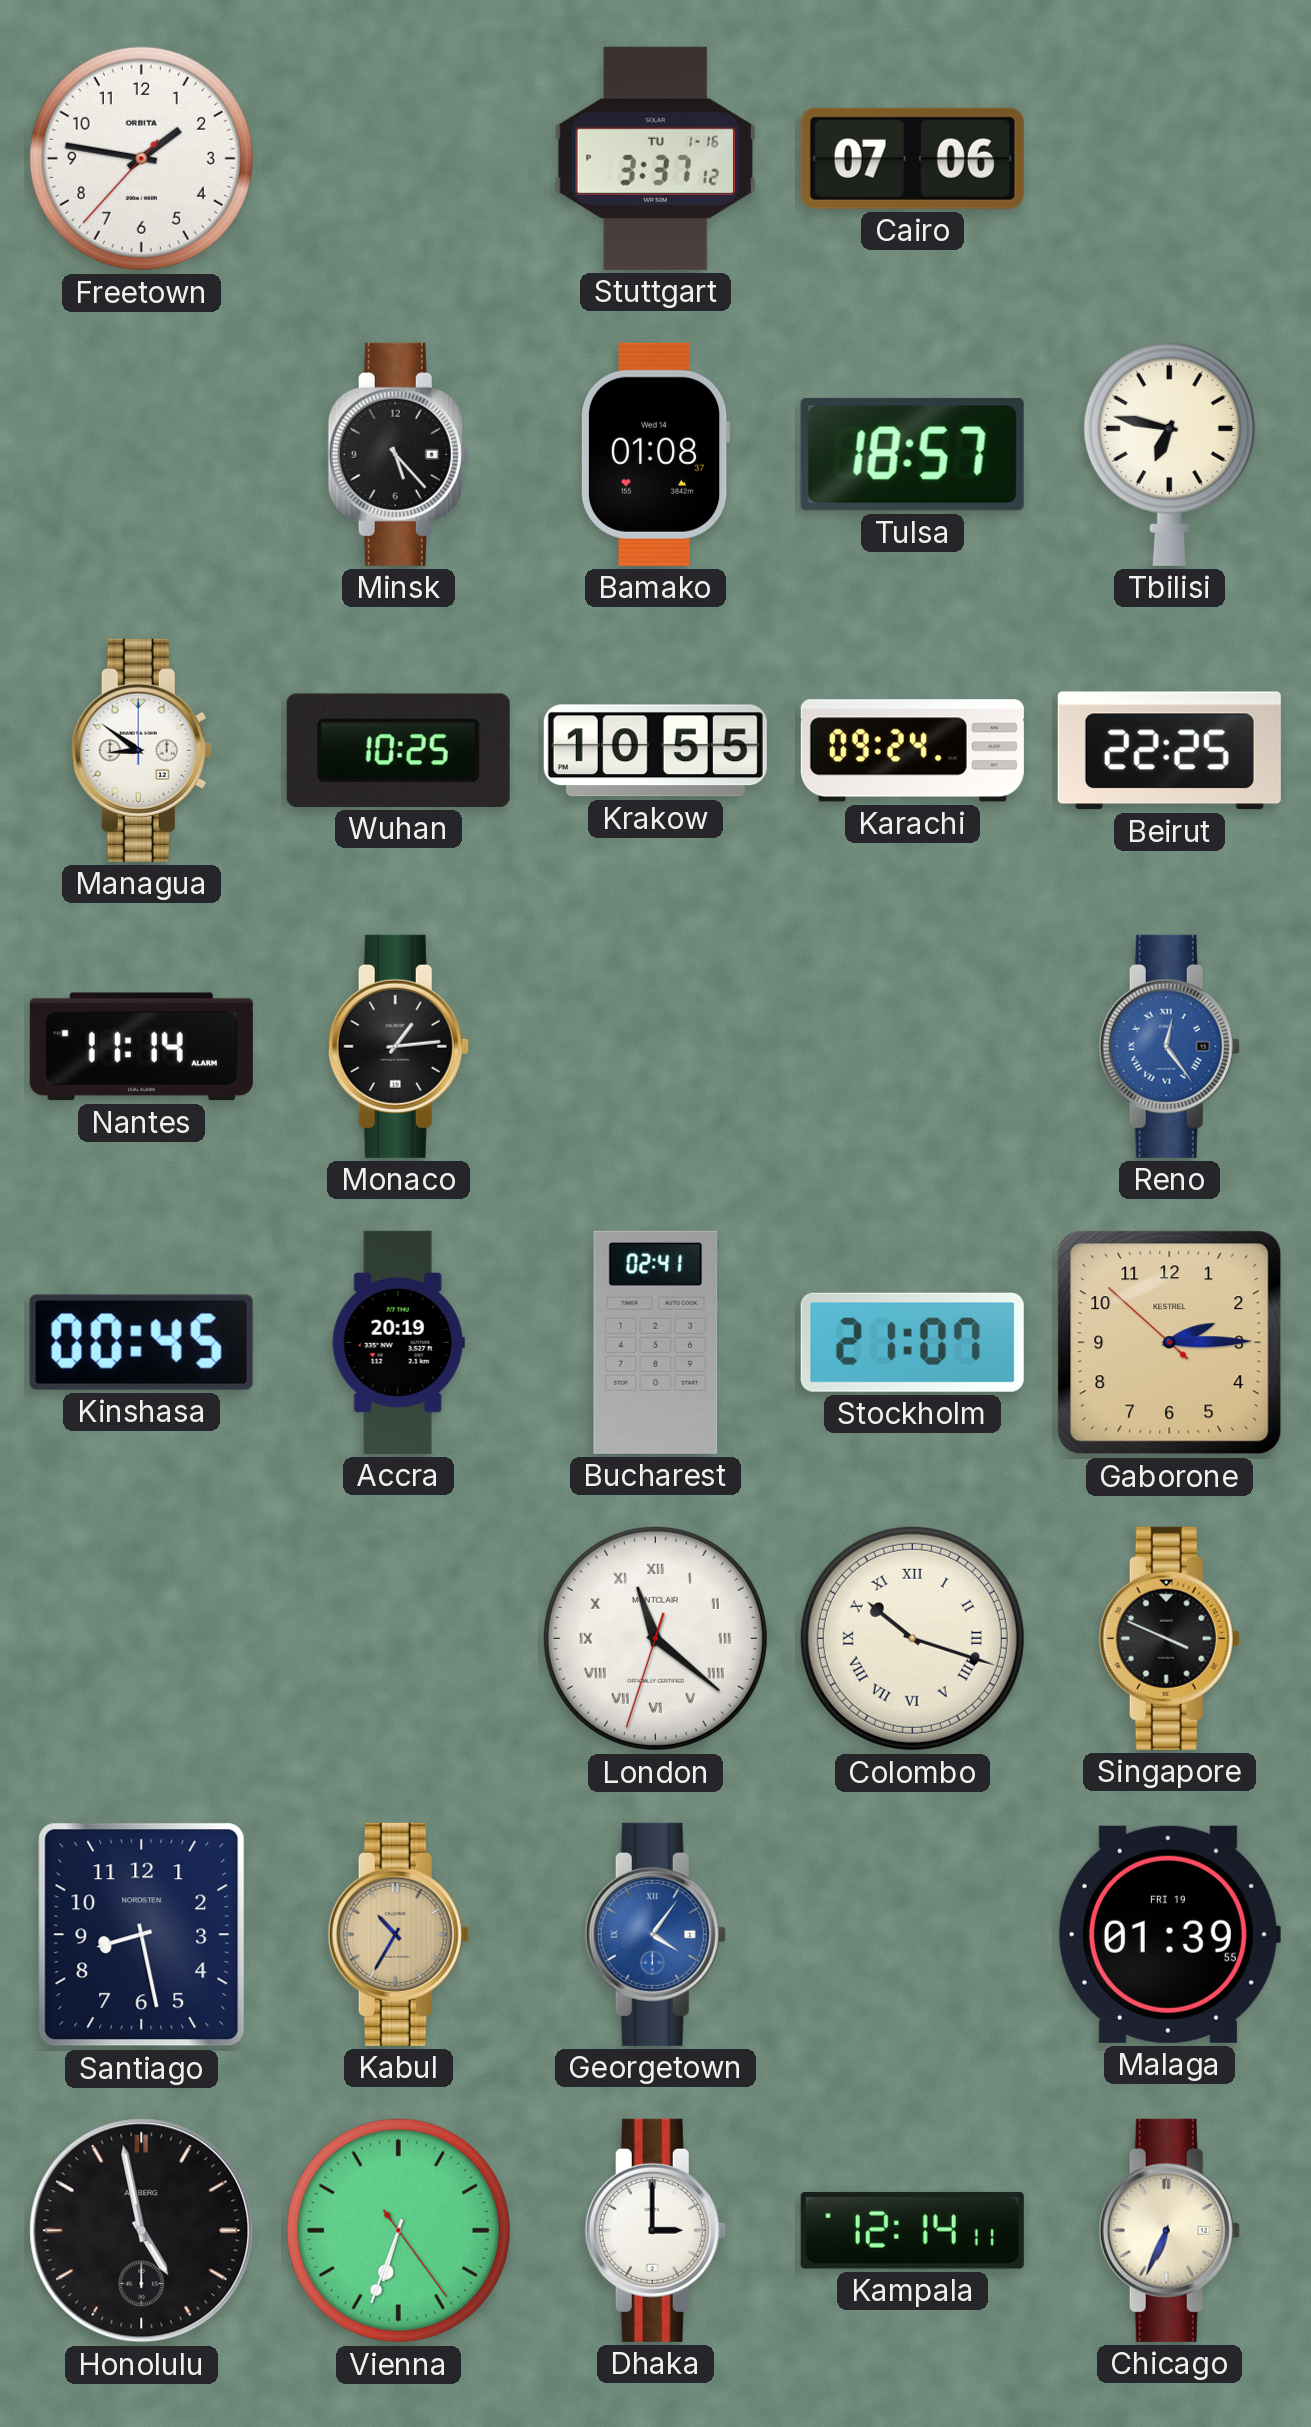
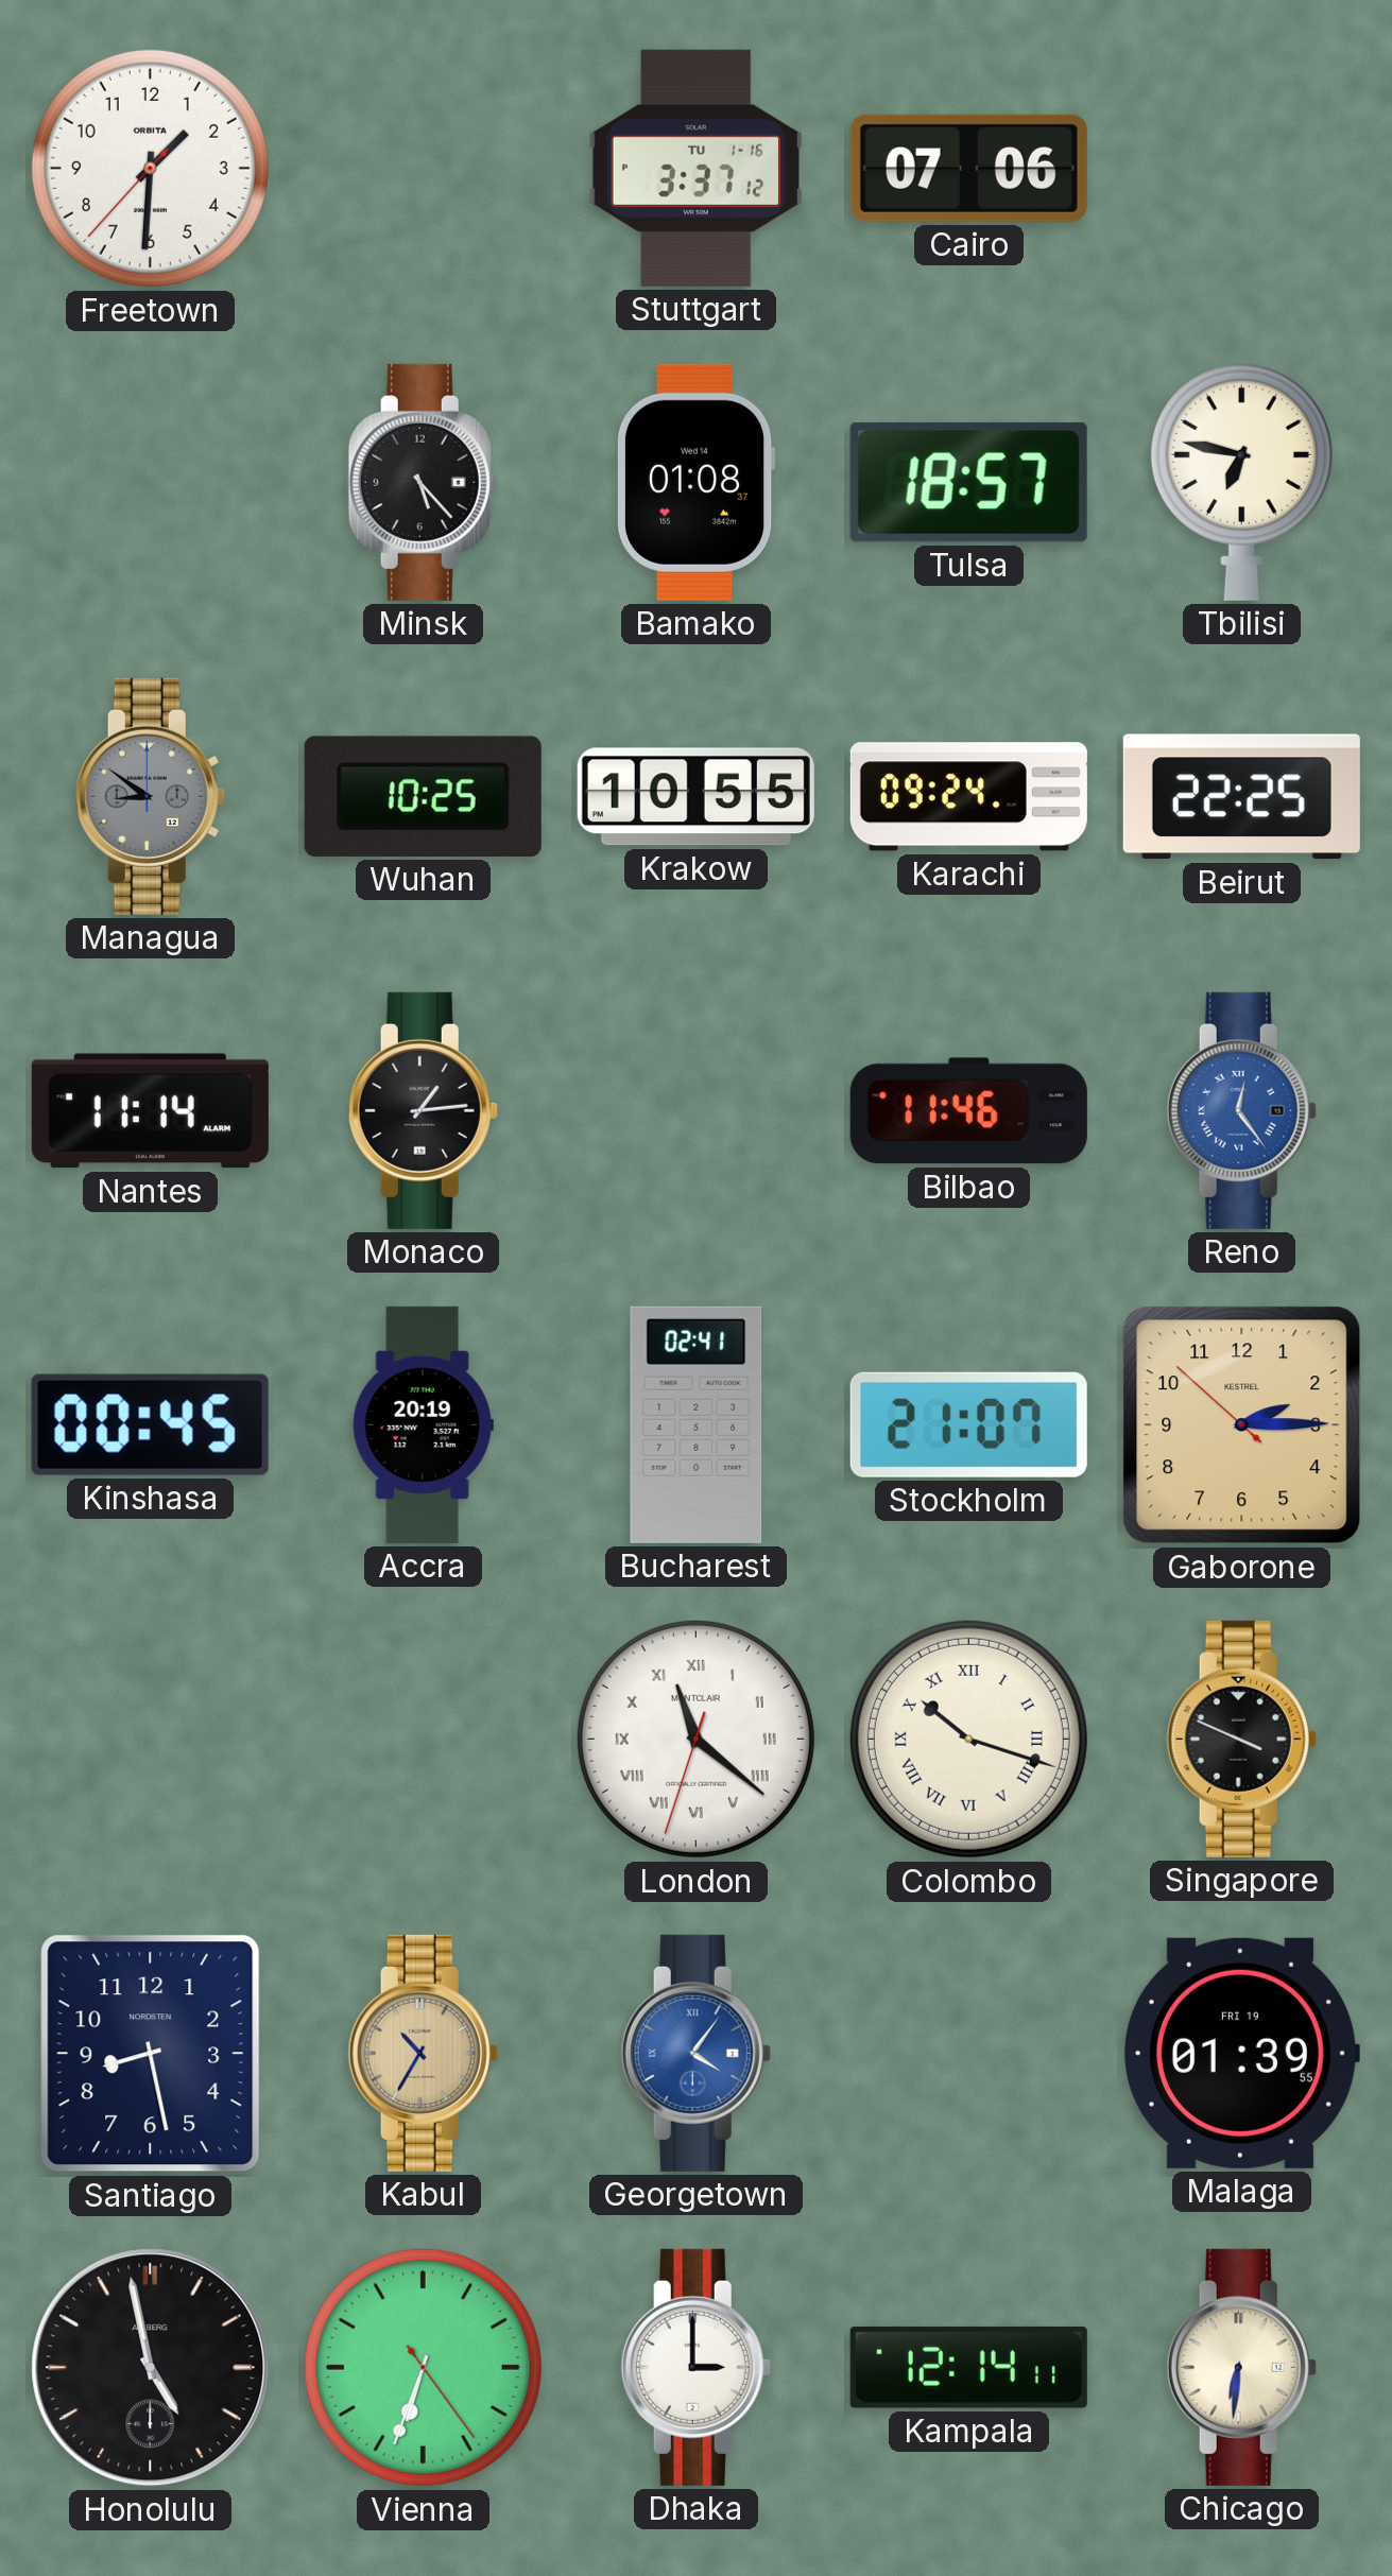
Freetown: 1:46 -> 1:30
Managua dial: white -> grey
Bilbao: none -> 11:46
Chicago: 6:34 -> 6:31
